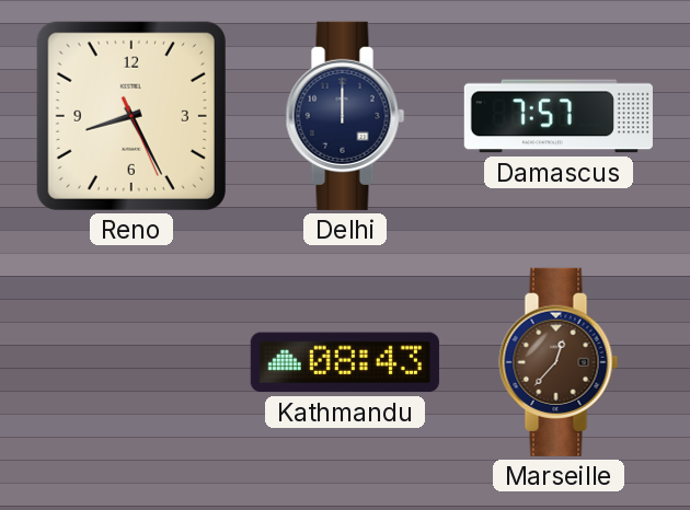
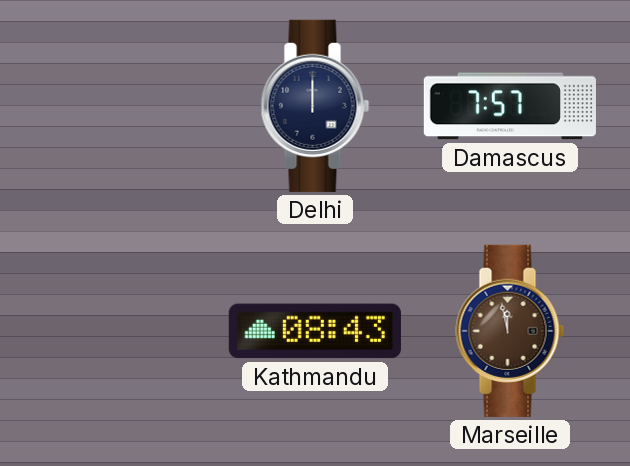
Reno: 8:25 -> none
Marseille: 12:37 -> 11:58
